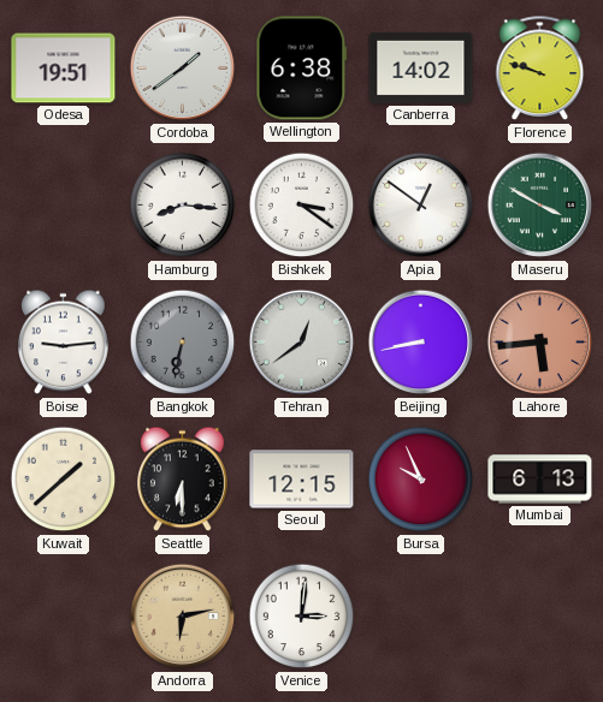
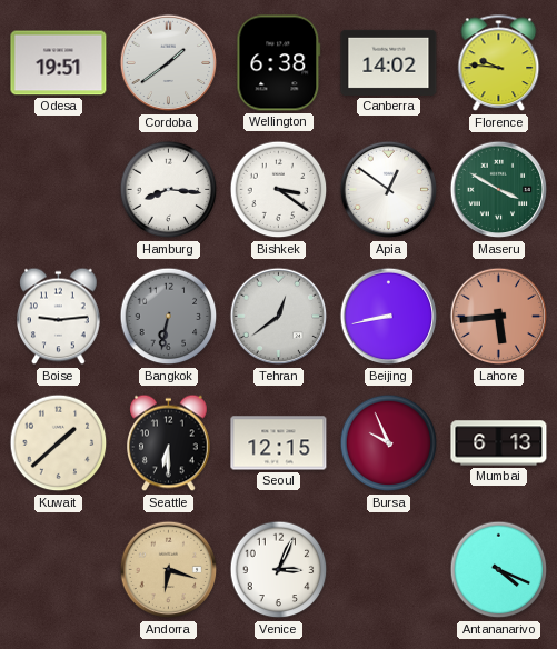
Florence: 9:48 -> 9:46
Andorra: 6:13 -> 6:18
Venice: 3:01 -> 3:04
Antananarivo: none -> 4:19
